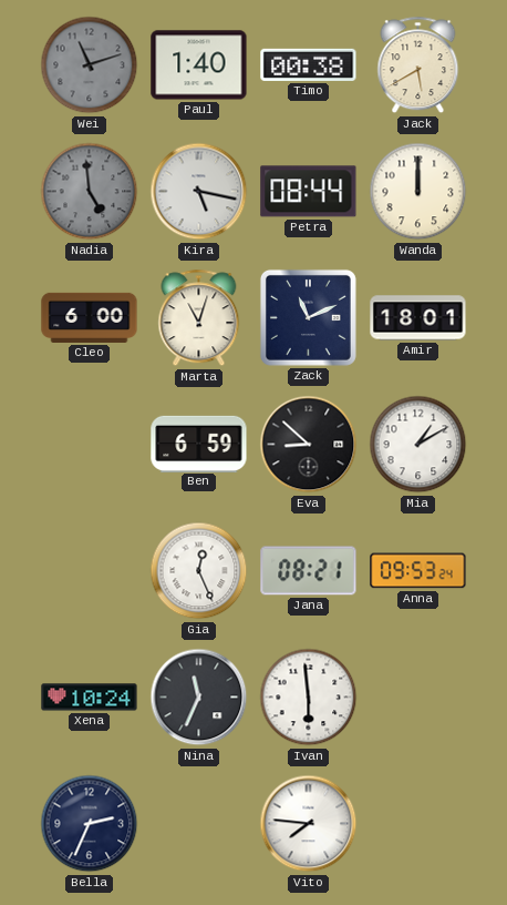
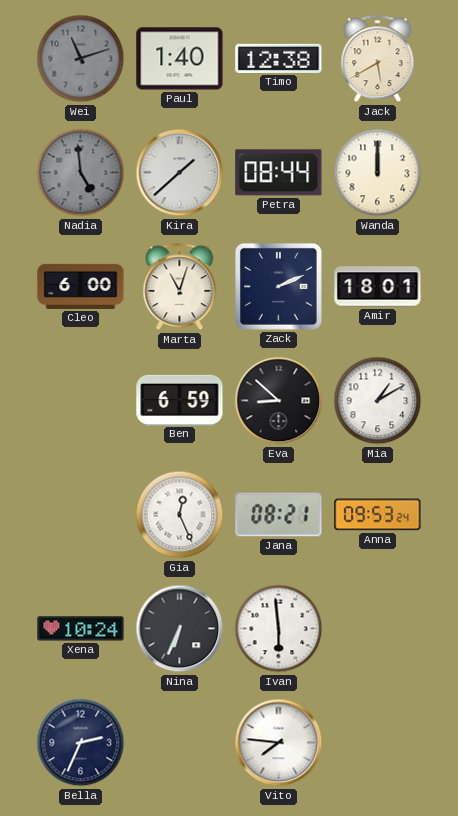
Timo: 00:38 -> 12:38
Kira: 5:17 -> 1:38
Zack: 11:11 -> 2:11
Nina: 11:34 -> 6:34
